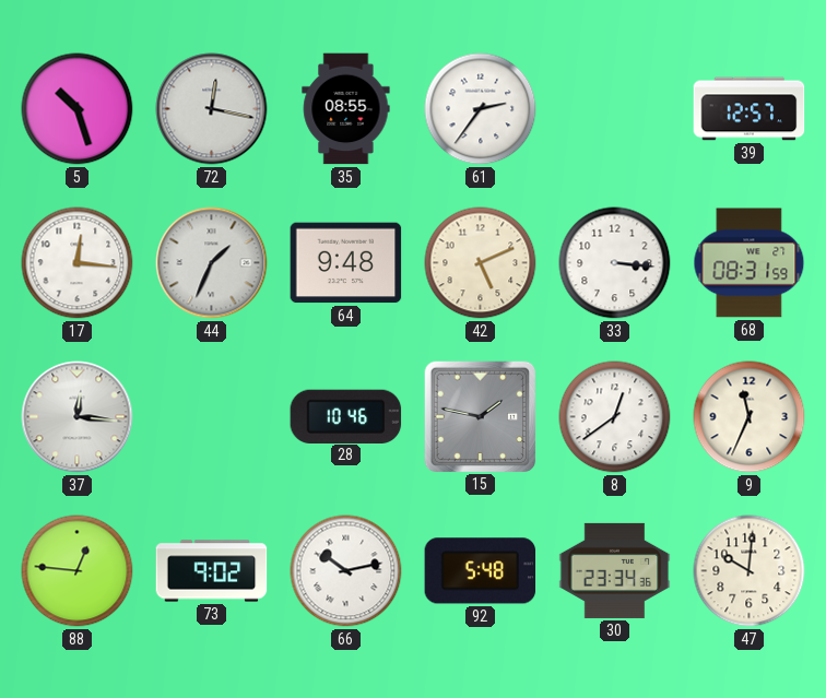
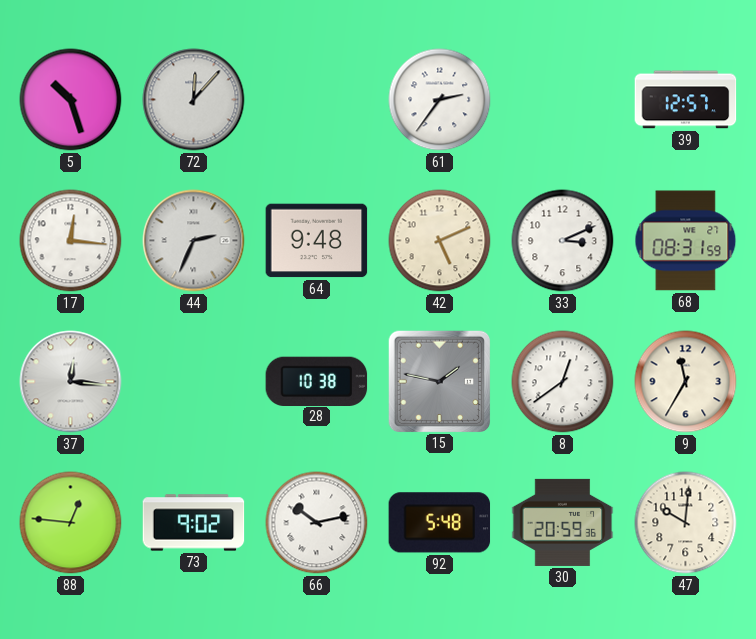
72: 12:17 -> 12:07
35: 08:55 -> none
44: 1:34 -> 2:34
33: 3:16 -> 3:11
28: 10:46 -> 10:38
9: 11:34 -> 11:35
30: 23:34 -> 20:59
